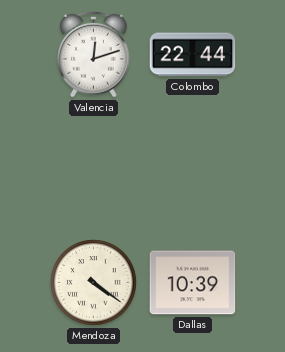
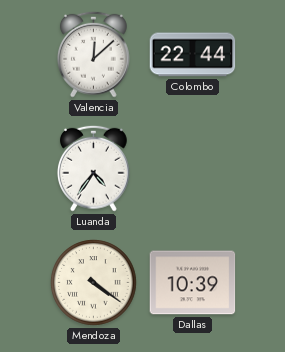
Valencia: 12:12 -> 12:08
Luanda: none -> 4:36
